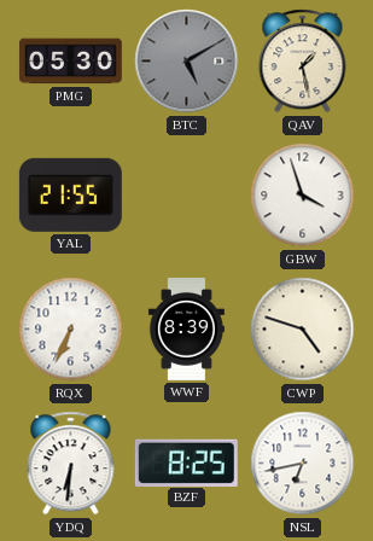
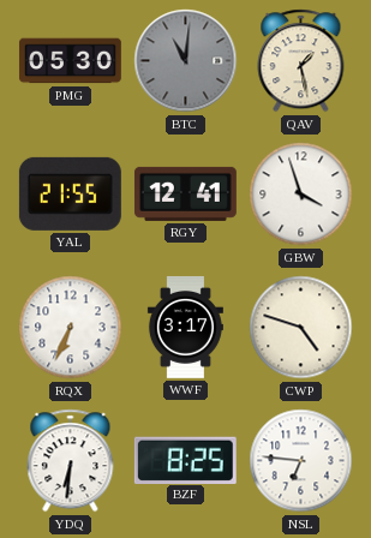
BTC: 5:10 -> 11:01
RGY: none -> 12:41
WWF: 8:39 -> 3:17
NSL: 6:43 -> 6:46
